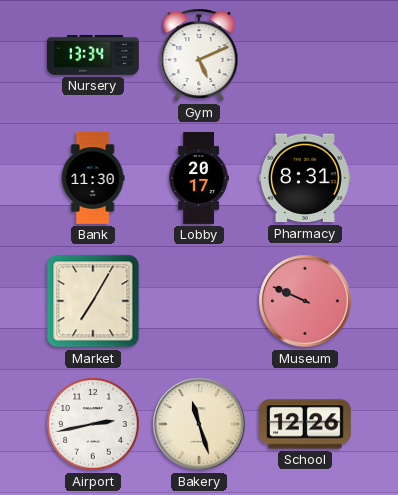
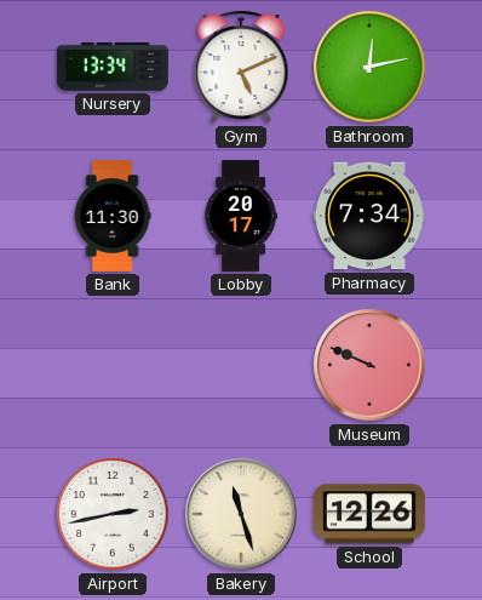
Bathroom: none -> 12:13
Pharmacy: 8:31 -> 7:34
Market: 7:05 -> none
